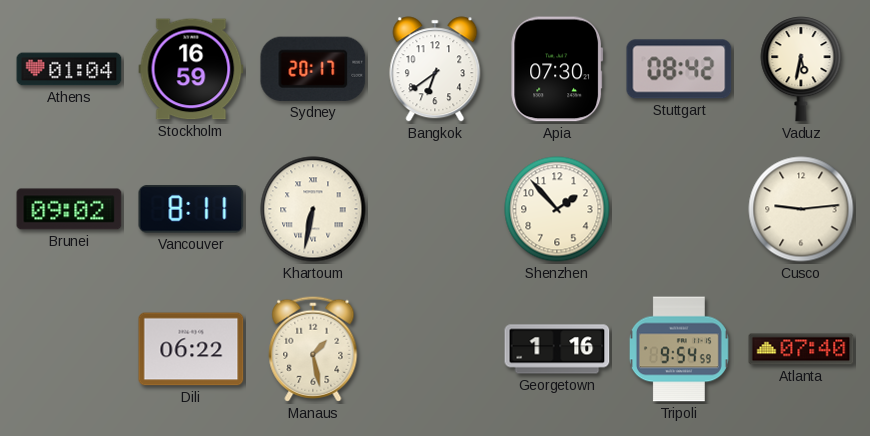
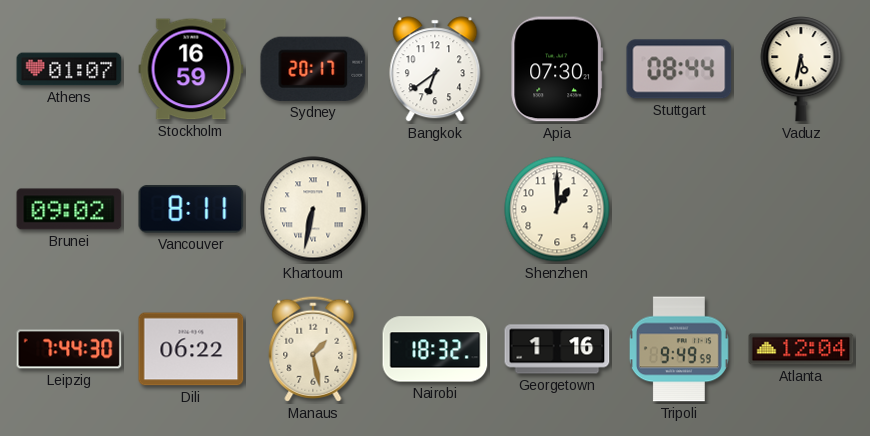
Athens: 01:04 -> 01:07
Stuttgart: 08:42 -> 08:44
Shenzhen: 1:53 -> 1:00
Cusco: 9:14 -> none
Leipzig: none -> 7:44
Nairobi: none -> 18:32
Tripoli: 9:54 -> 9:49
Atlanta: 07:40 -> 12:04
